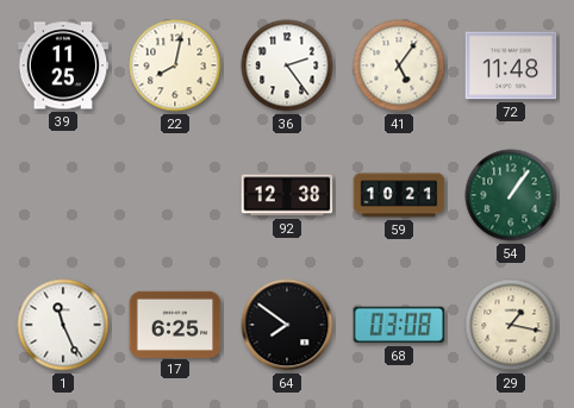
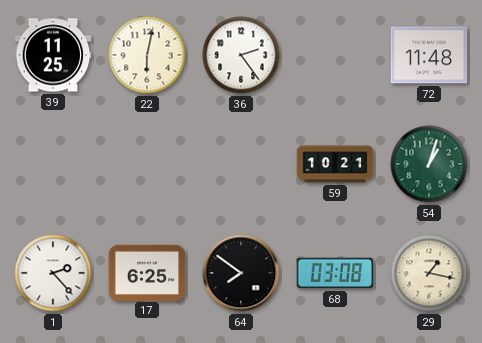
22: 8:02 -> 6:02
41: 5:06 -> none
92: 12:38 -> none
54: 1:06 -> 1:03
1: 11:26 -> 2:23
